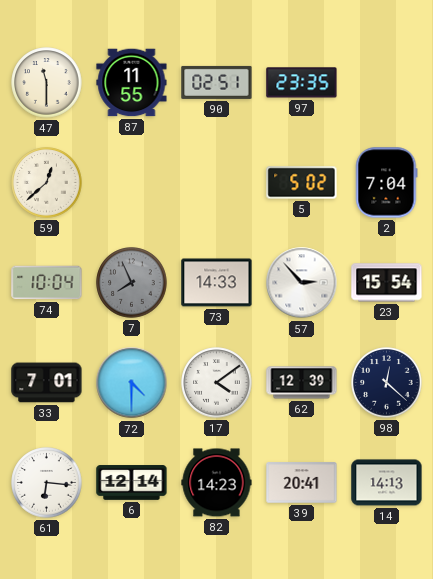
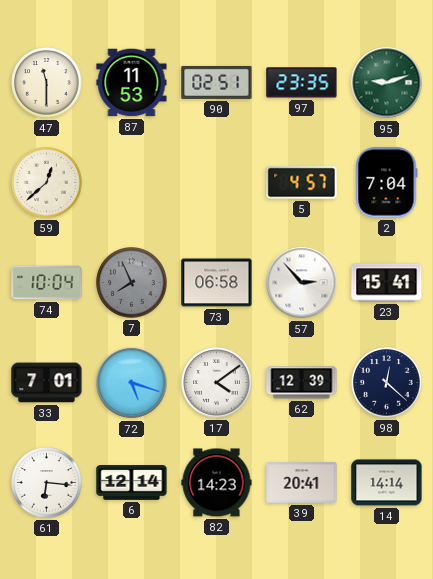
87: 11:55 -> 11:53
95: none -> 9:12
5: 5:02 -> 4:57
73: 14:33 -> 06:58
23: 15:54 -> 15:41
72: 4:30 -> 5:18
14: 14:13 -> 14:14
